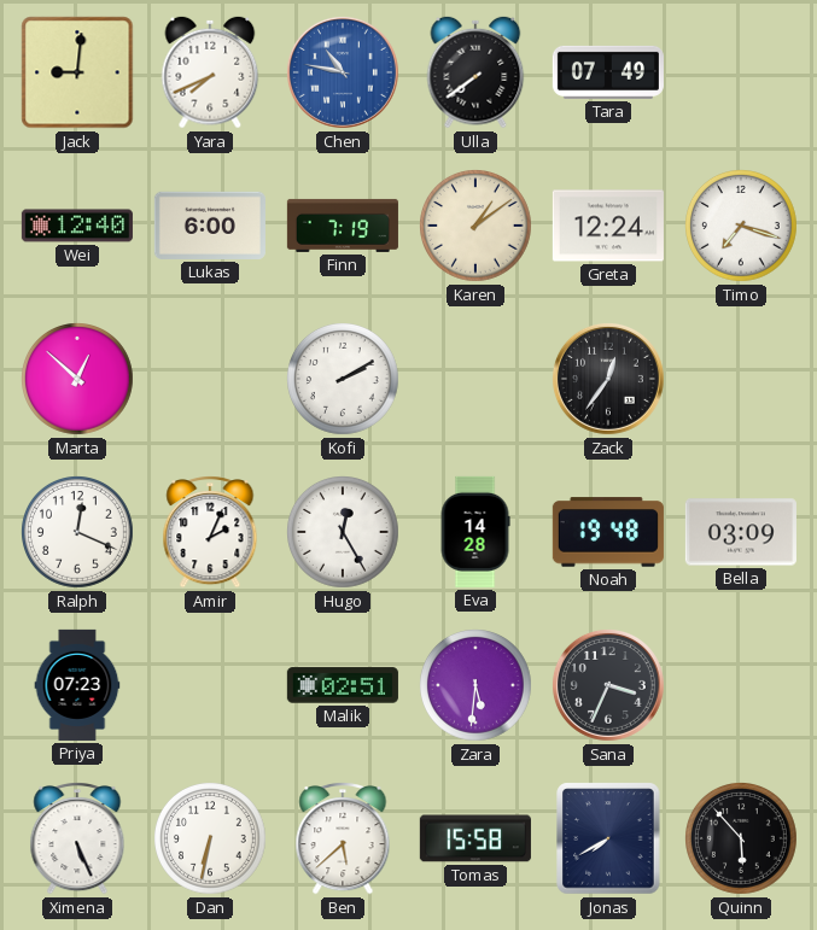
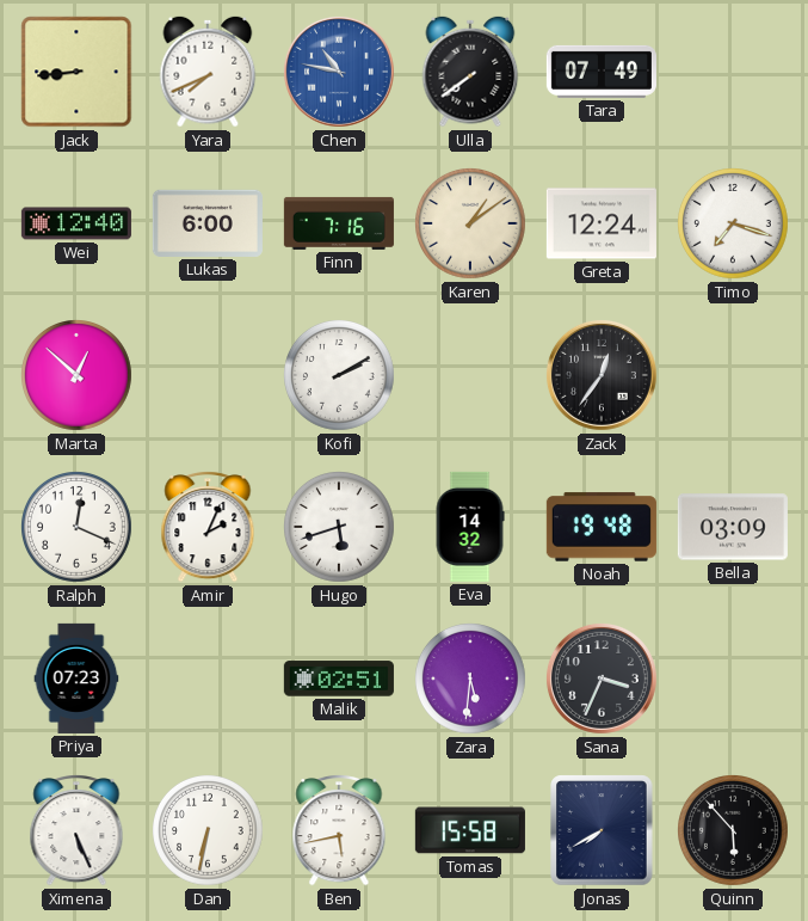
Jack: 9:01 -> 8:44
Finn: 7:19 -> 7:16
Hugo: 12:25 -> 5:42
Eva: 14:28 -> 14:32
Ben: 5:38 -> 5:43
